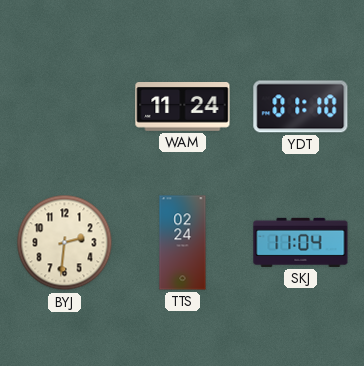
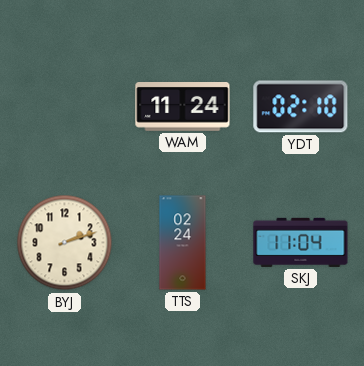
YDT: 01:10 -> 02:10
BYJ: 2:31 -> 2:12
